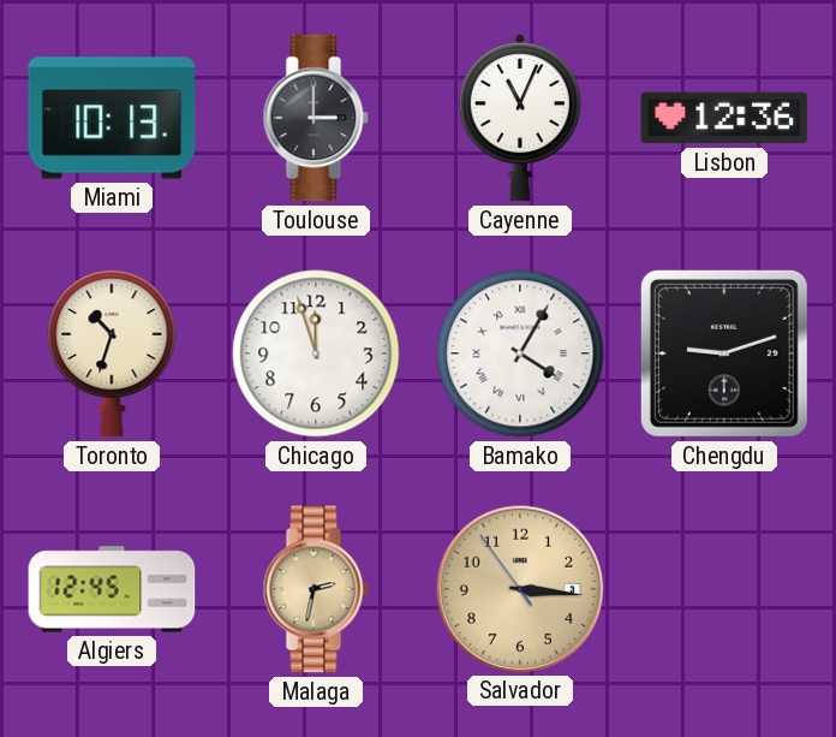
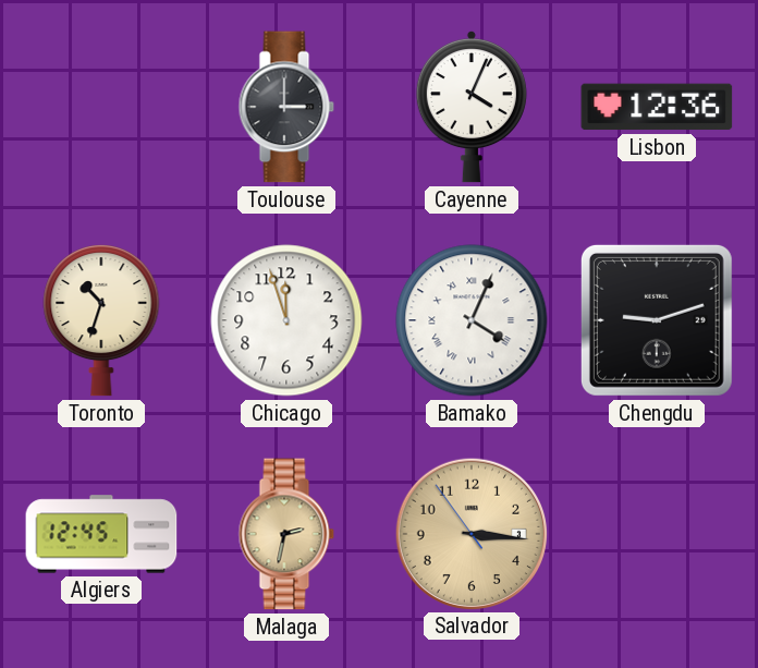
Miami: 10:13 -> none
Cayenne: 11:04 -> 4:04
Bamako: 4:05 -> 4:04
